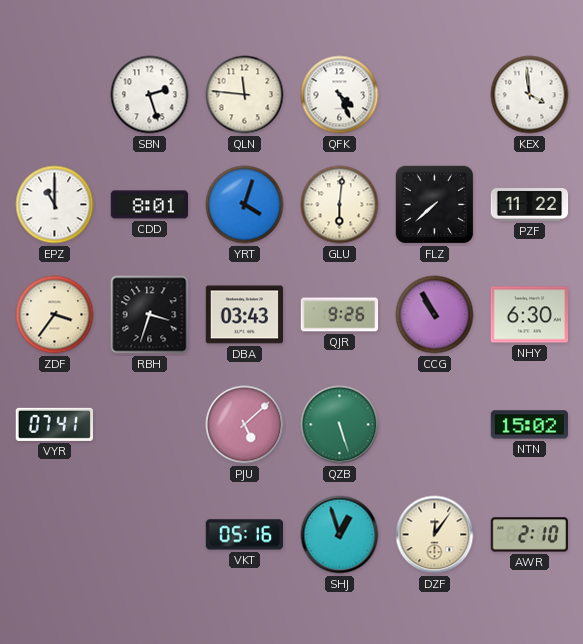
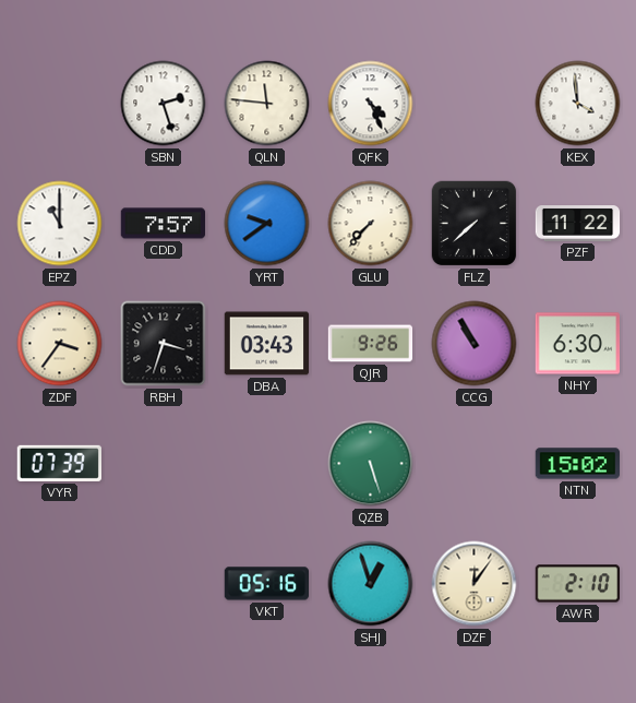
CDD: 8:01 -> 7:57
YRT: 4:03 -> 9:39
GLU: 6:01 -> 7:37
VYR: 07:41 -> 07:39
PJU: 5:08 -> none
